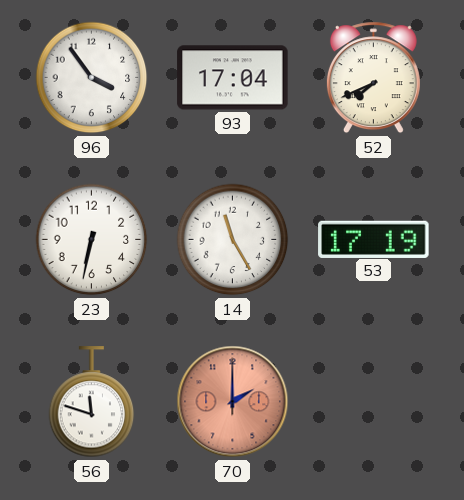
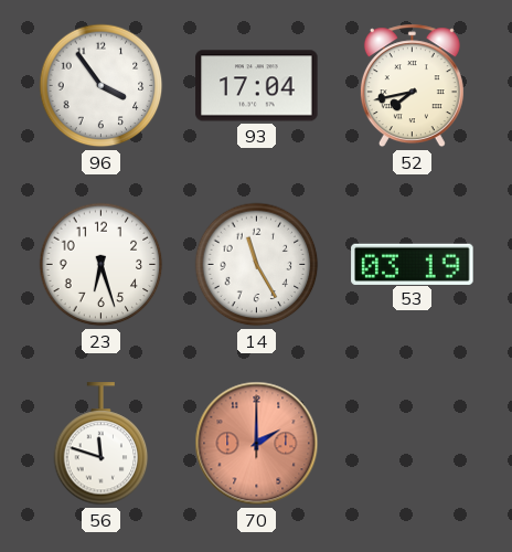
52: 7:41 -> 7:43
23: 6:32 -> 6:27
53: 17:19 -> 03:19
